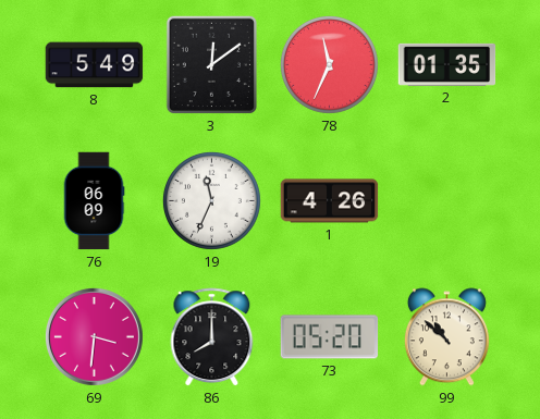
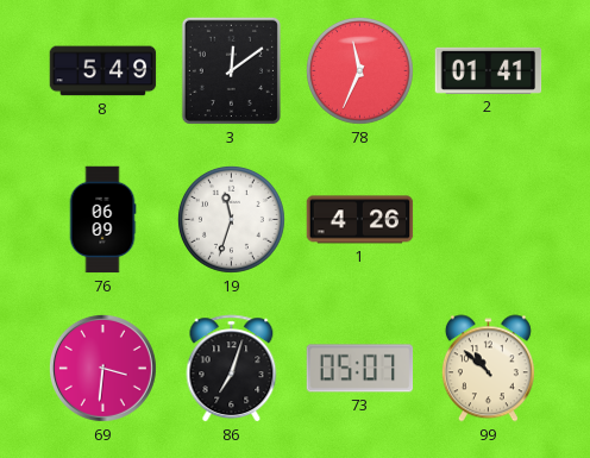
2: 01:35 -> 01:41
19: 11:34 -> 11:33
86: 8:00 -> 7:03
73: 05:20 -> 05:07
